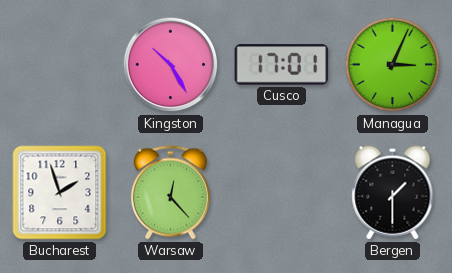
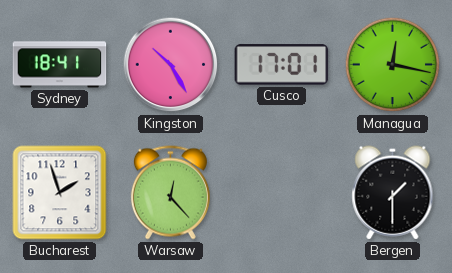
Sydney: none -> 18:41
Managua: 3:04 -> 12:17
